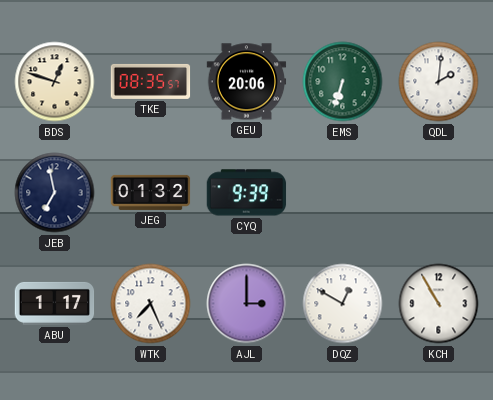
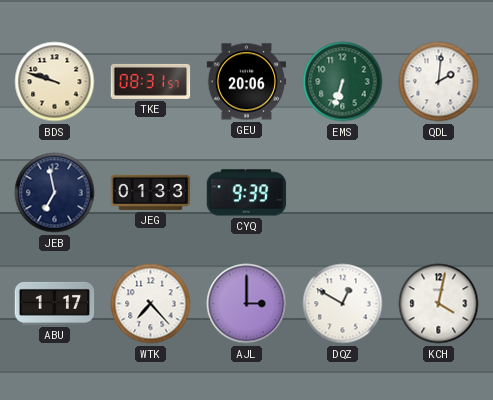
BDS: 12:48 -> 9:48
TKE: 08:35 -> 08:31
JEG: 01:32 -> 01:33
WTK: 7:26 -> 7:23
KCH: 10:55 -> 4:02
